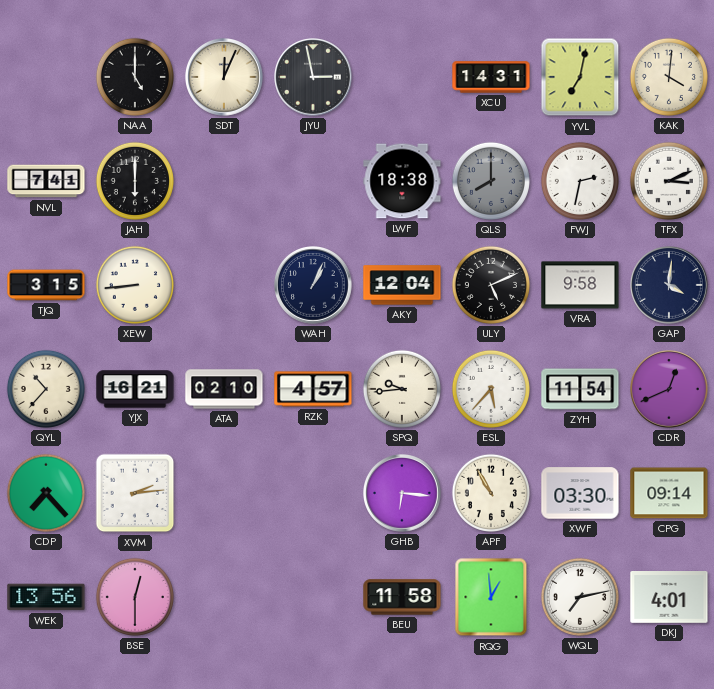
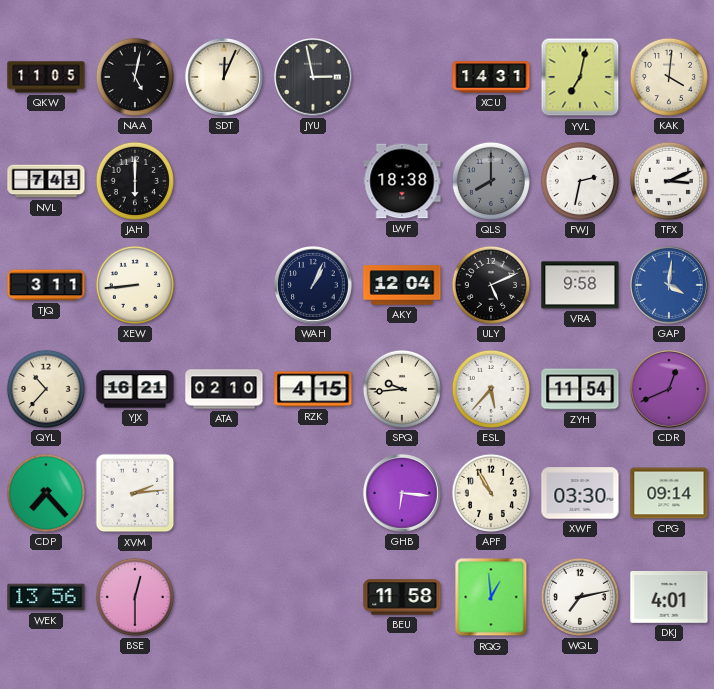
QKW: none -> 11:05
NAA: 5:00 -> 5:02
TJQ: 3:15 -> 3:11
GAP dial: navy -> blue
RZK: 4:57 -> 4:15
